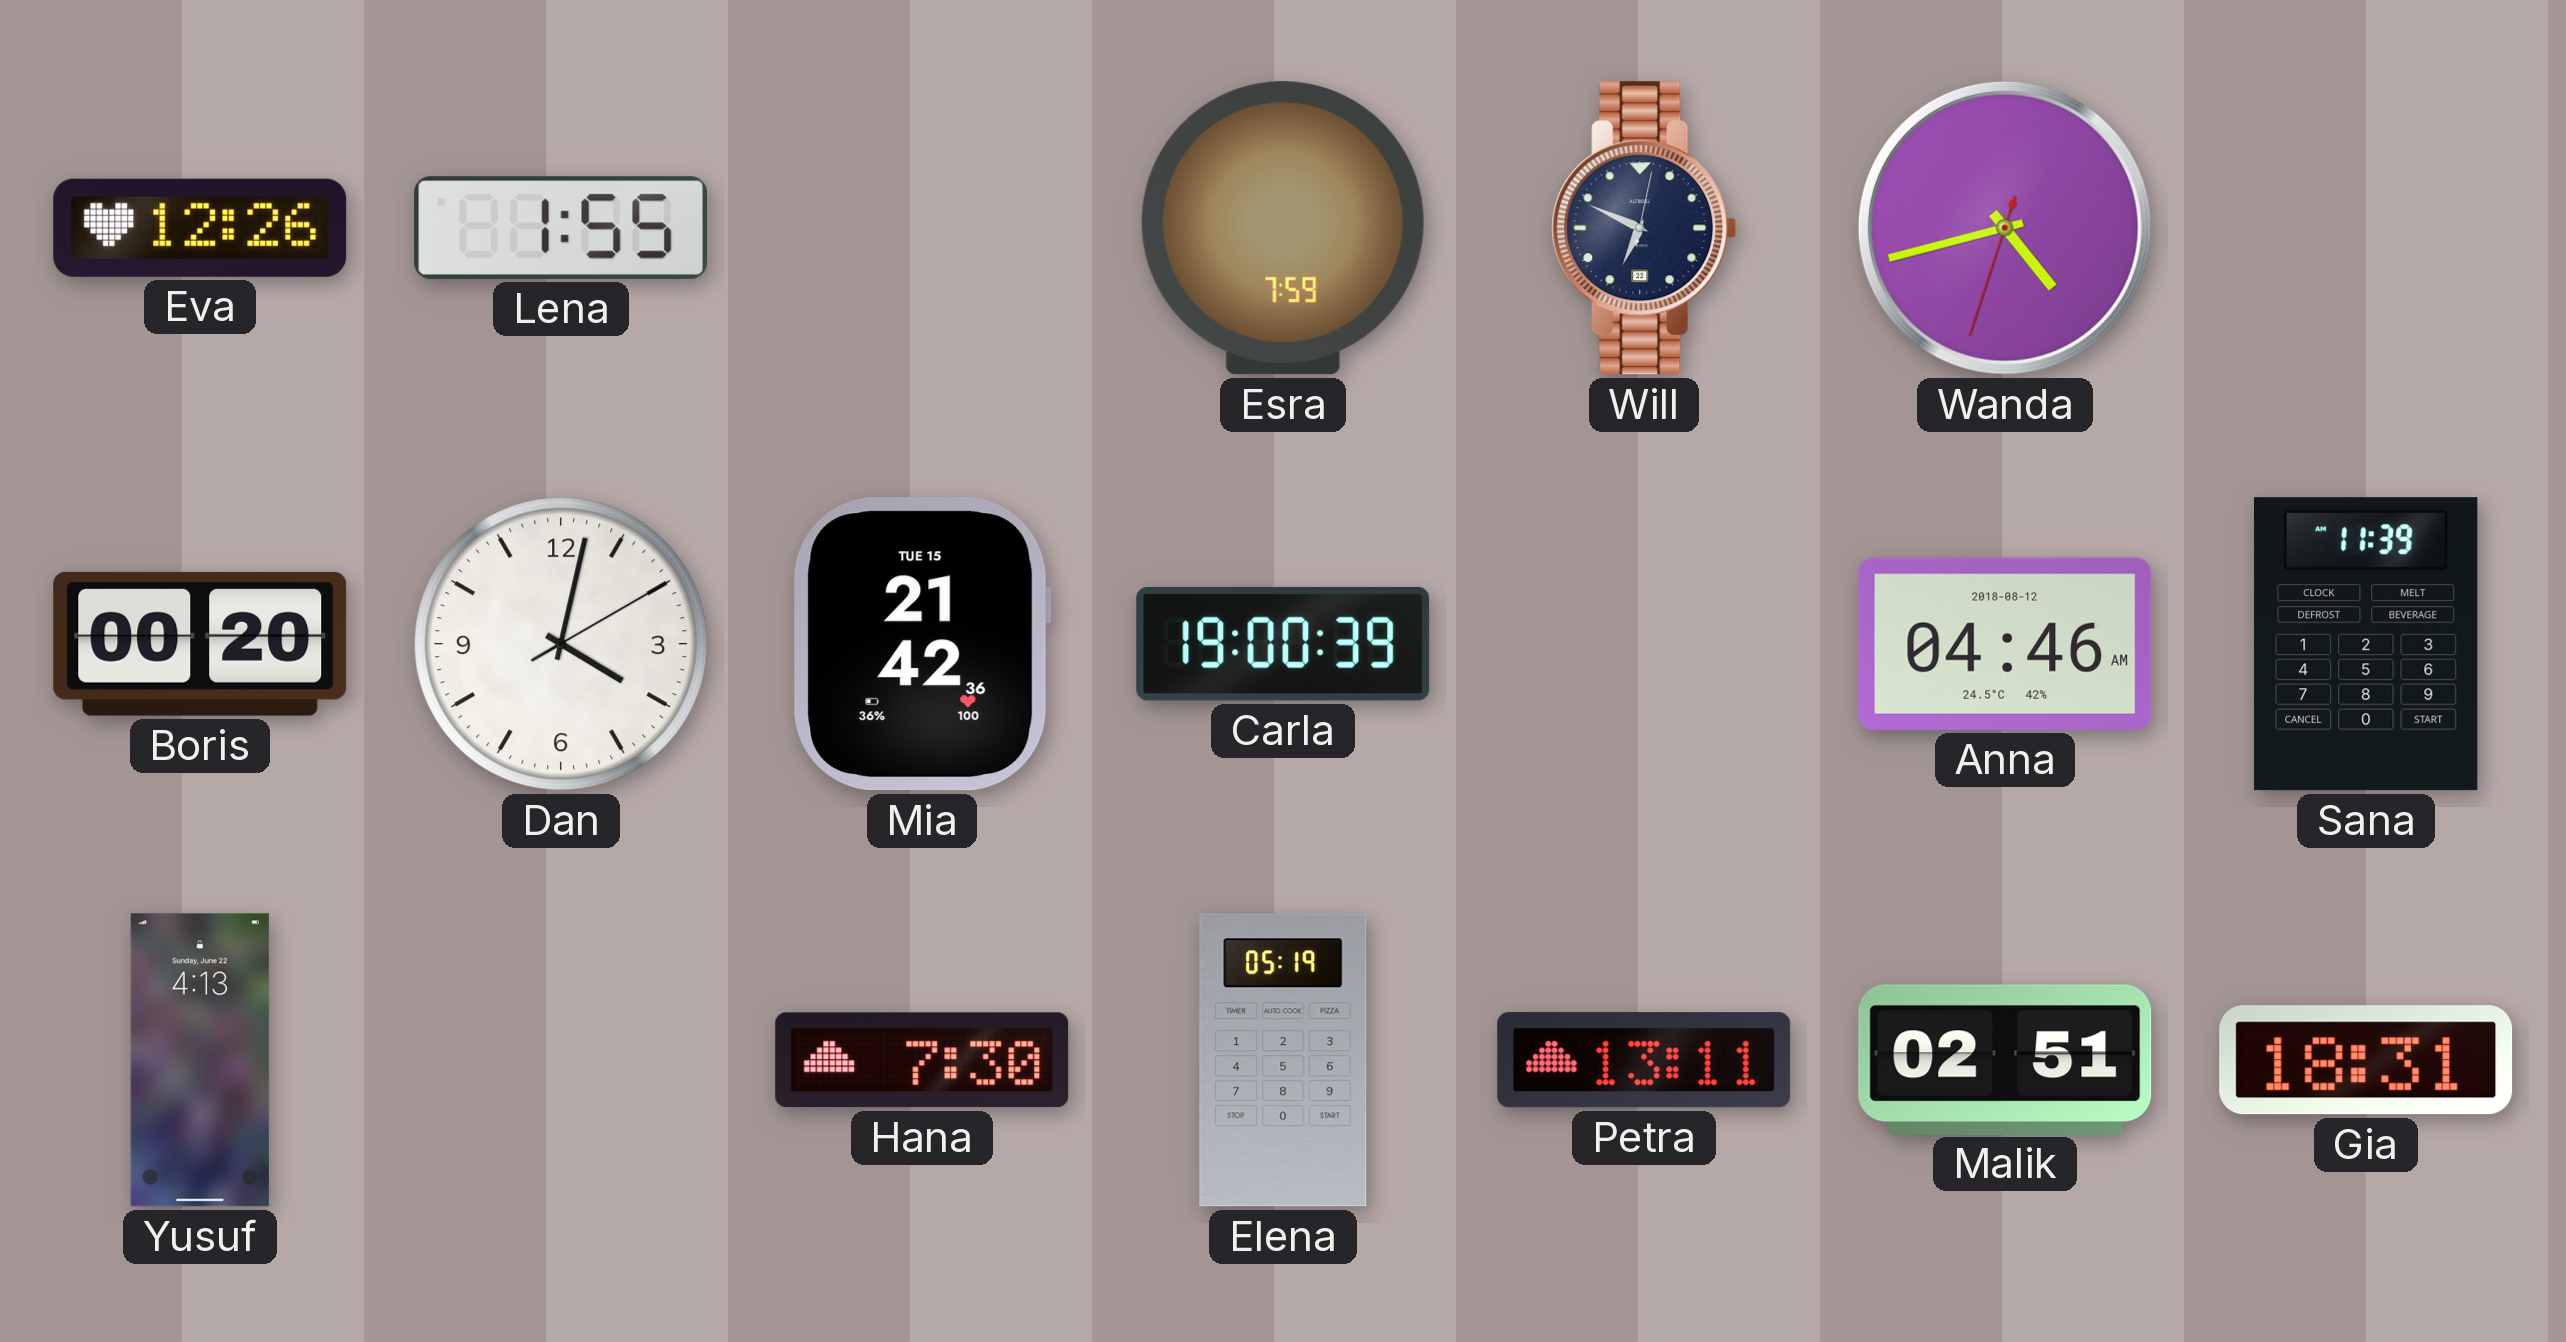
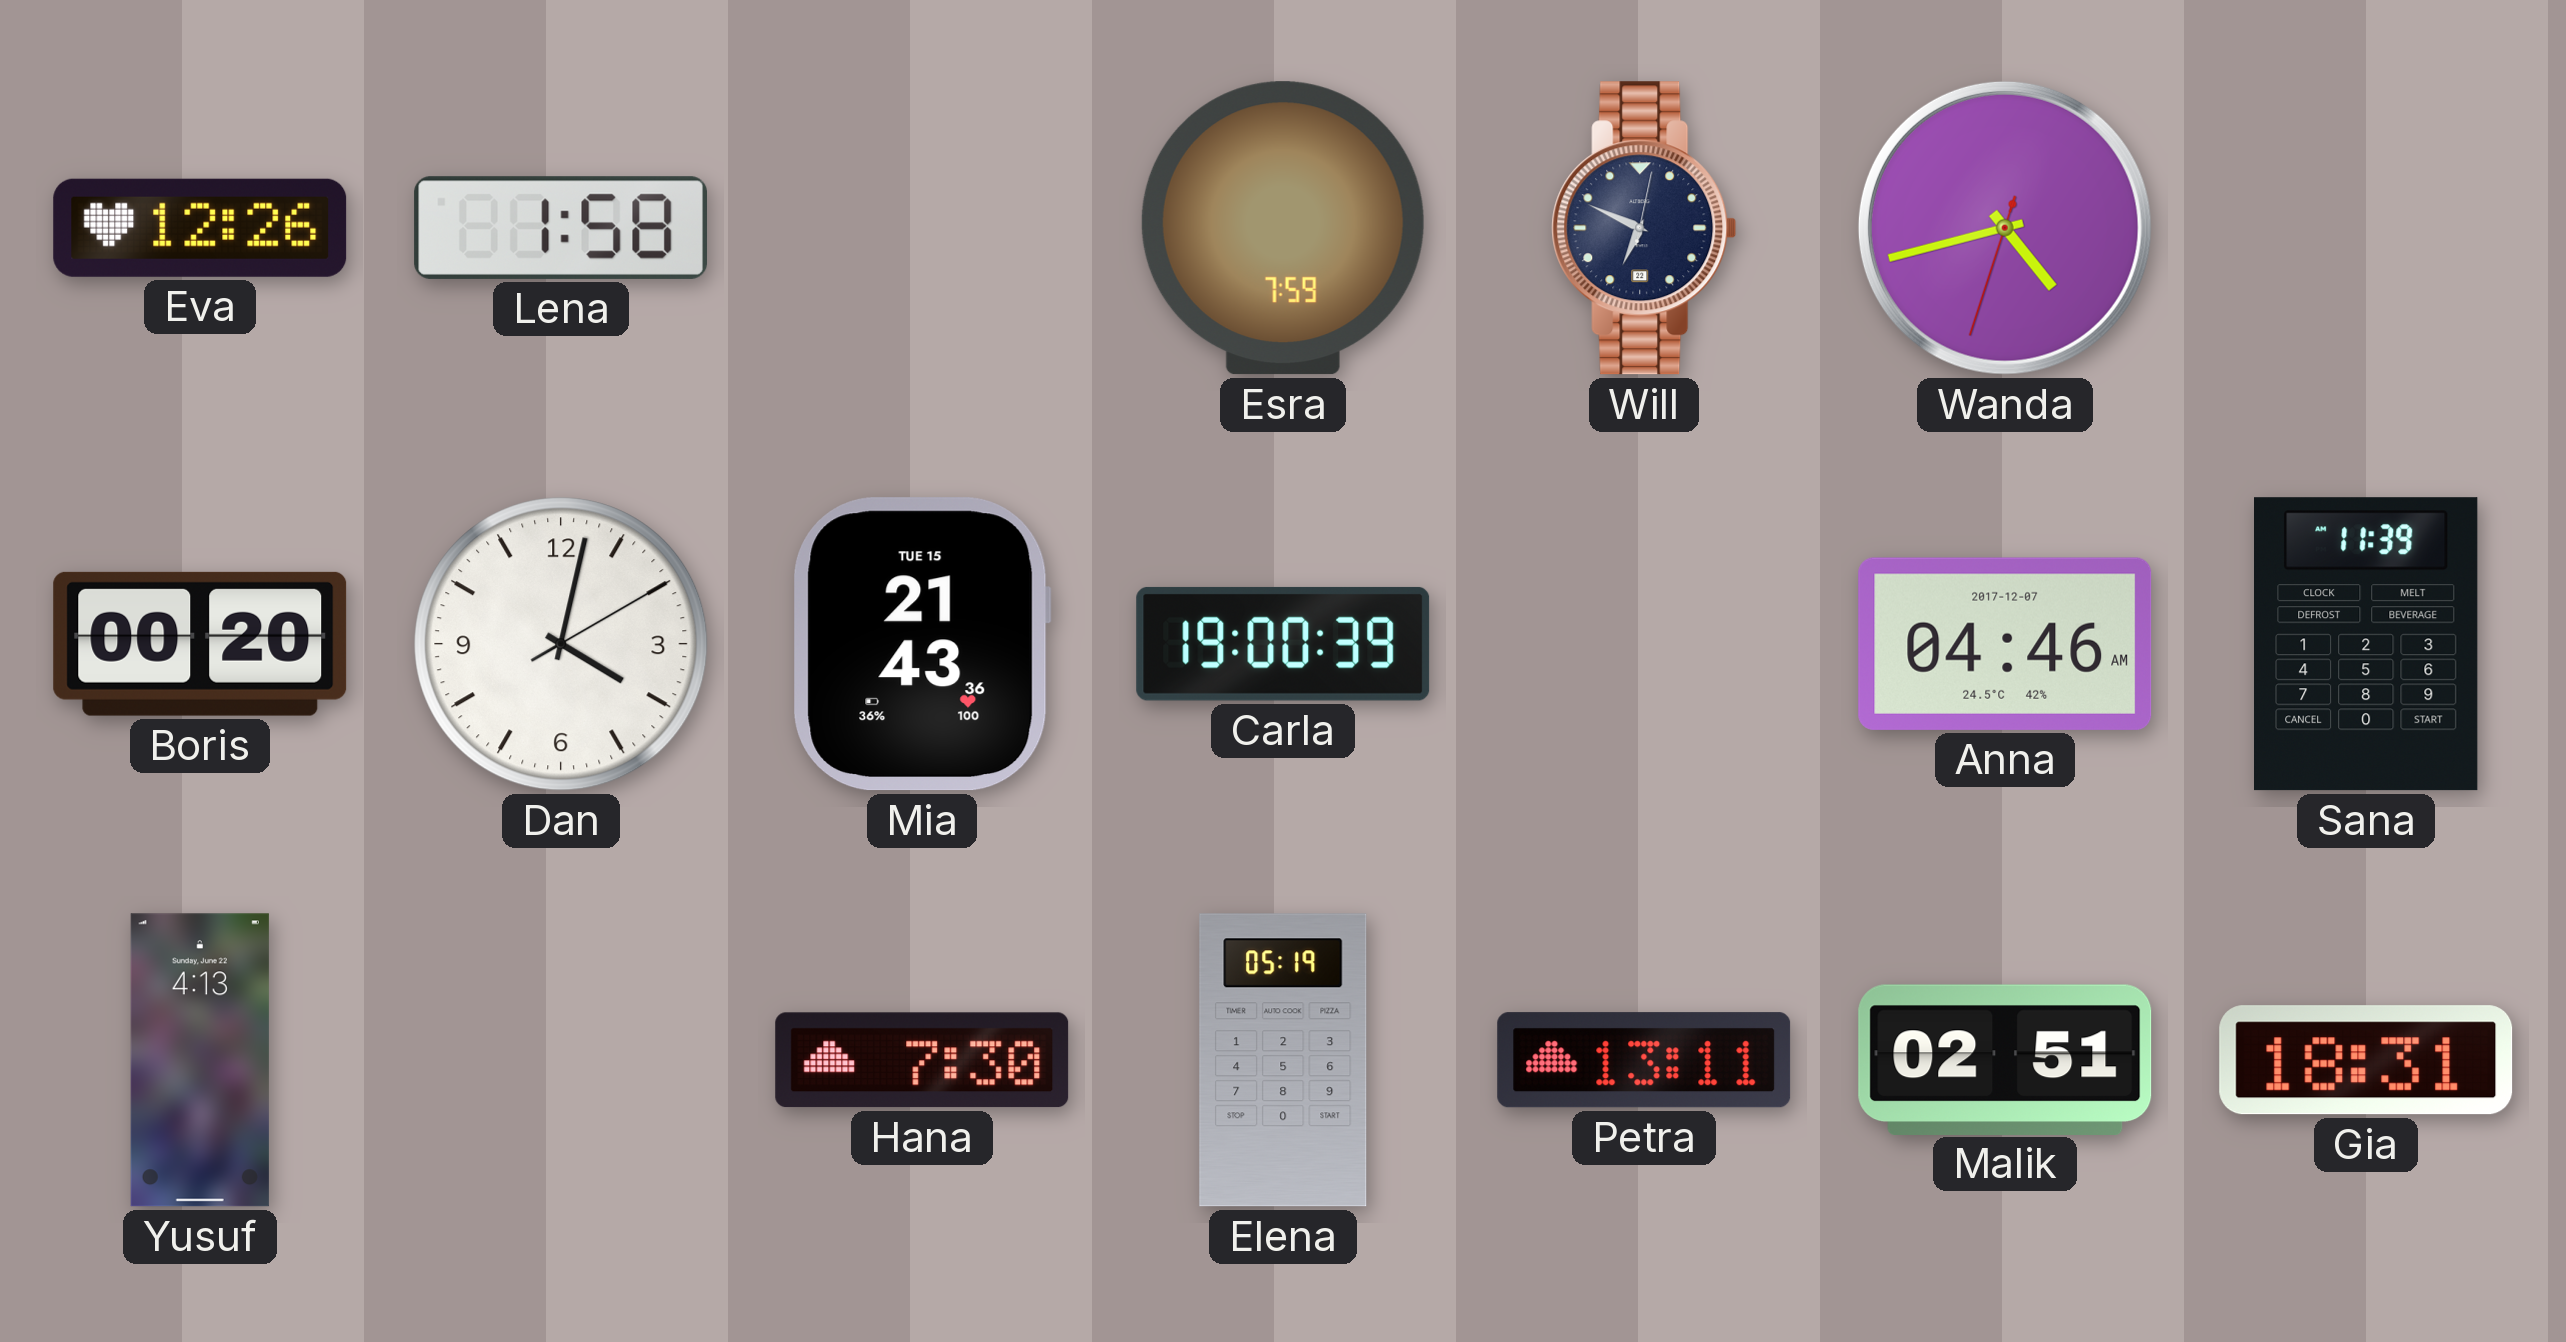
Lena: 1:55 -> 1:58
Mia: 21:42 -> 21:43
Anna date: 2018-08-12 -> 2017-12-07
